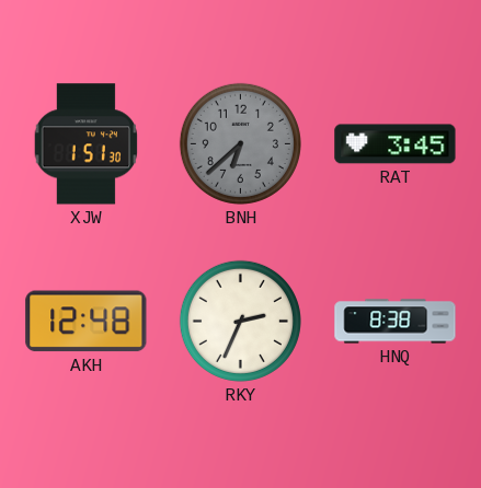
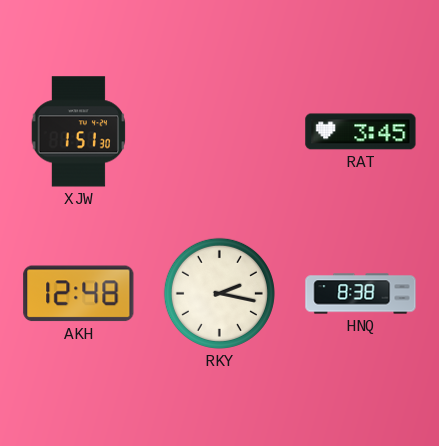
BNH: 6:38 -> none
RKY: 2:34 -> 2:17
